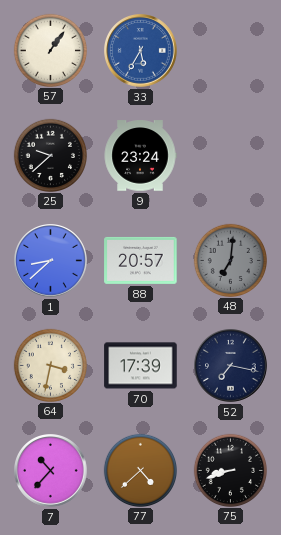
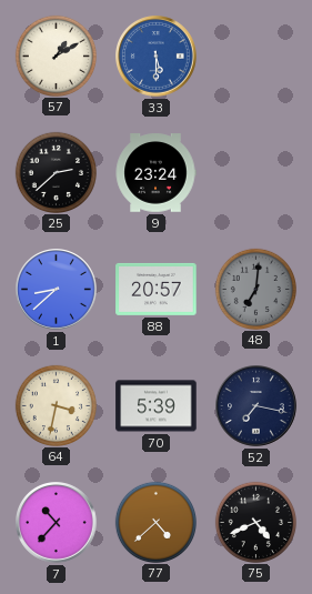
57: 1:06 -> 1:10
33: 5:35 -> 5:30
25: 9:38 -> 2:38
70: 17:39 -> 5:39
75: 8:42 -> 4:41
